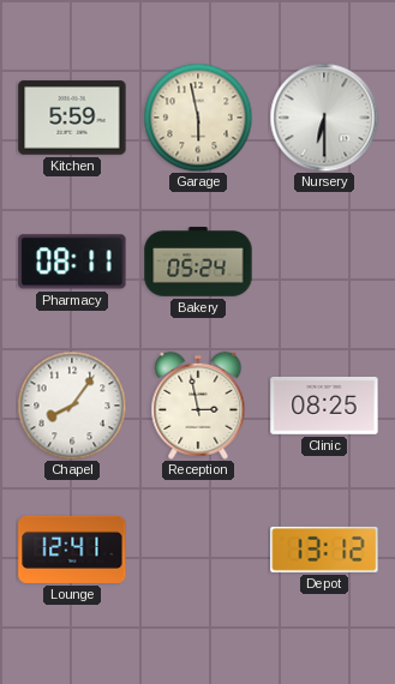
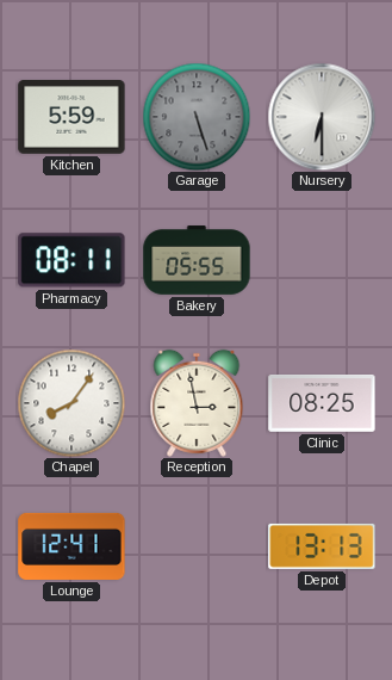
Garage: 5:58 -> 5:27
Garage dial: cream -> grey
Bakery: 05:24 -> 05:55
Depot: 13:12 -> 13:13
